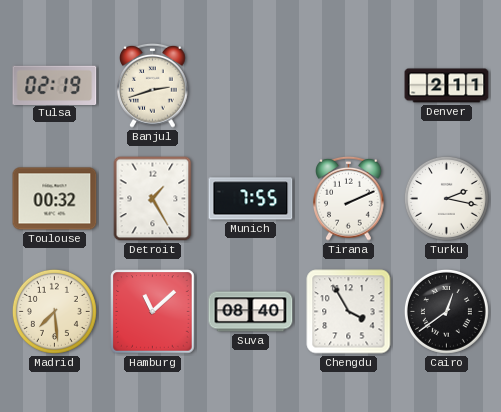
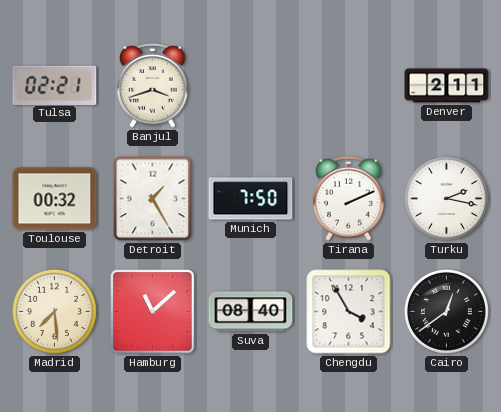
Tulsa: 02:19 -> 02:21
Banjul: 2:42 -> 3:42
Munich: 7:55 -> 7:50
